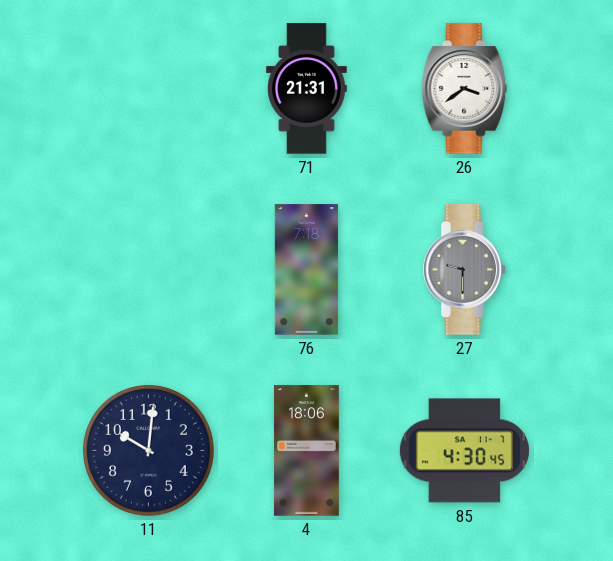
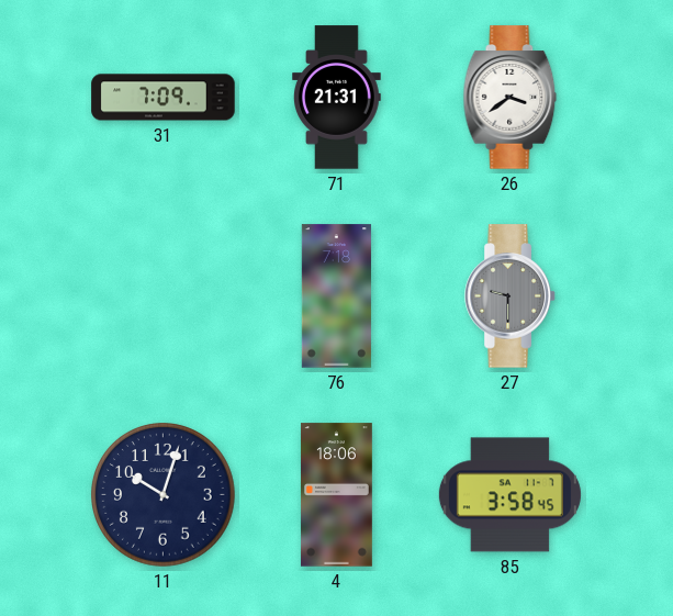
31: none -> 7:09
11: 10:01 -> 10:03
85: 4:30 -> 3:58
